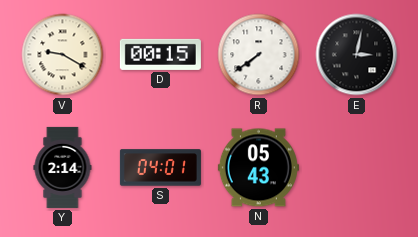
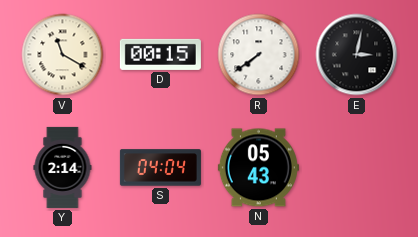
V: 9:20 -> 11:20
S: 04:01 -> 04:04
